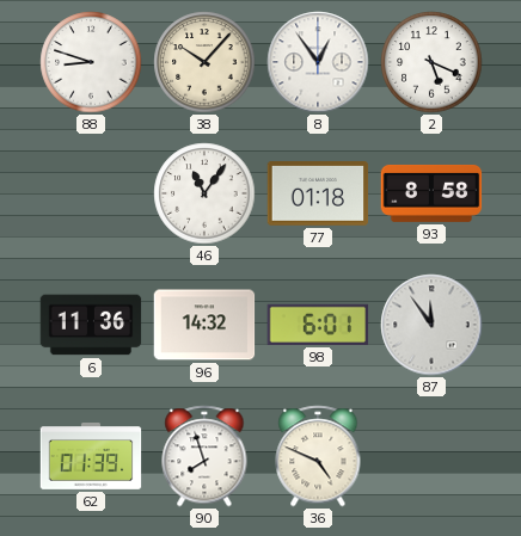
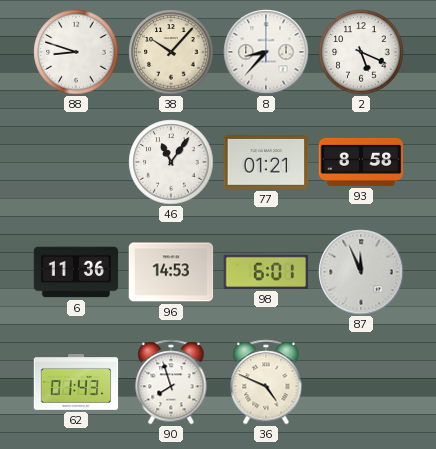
8: 12:54 -> 8:37
77: 01:18 -> 01:21
96: 14:32 -> 14:53
87: 11:54 -> 11:56
62: 01:39 -> 01:43
